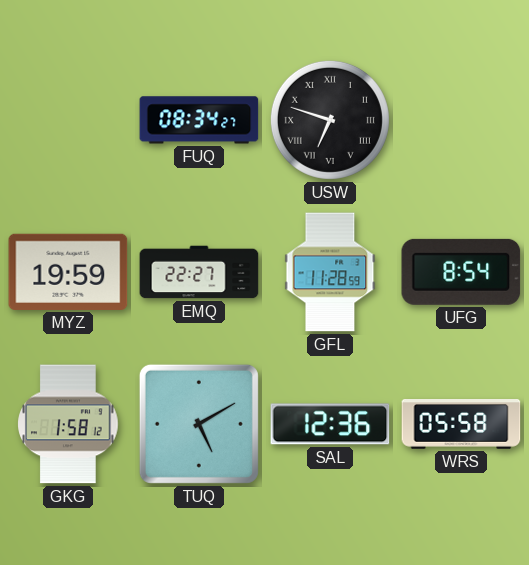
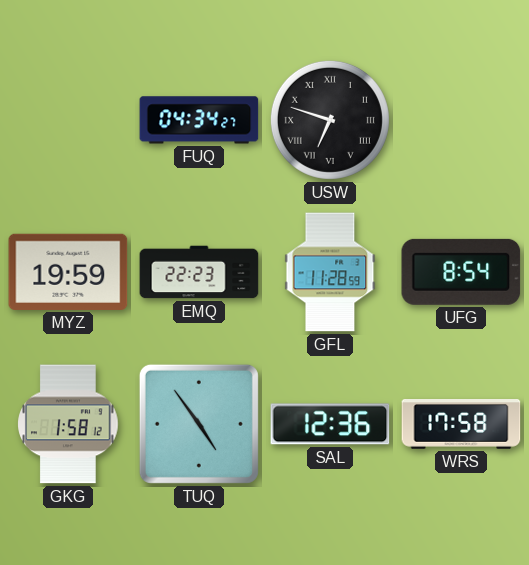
FUQ: 08:34 -> 04:34
EMQ: 22:27 -> 22:23
TUQ: 5:10 -> 4:54
WRS: 05:58 -> 17:58
